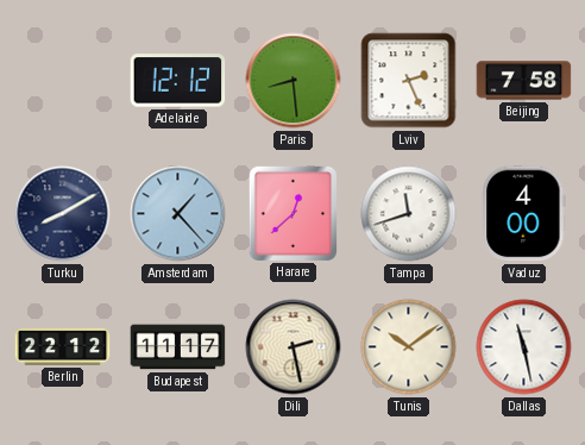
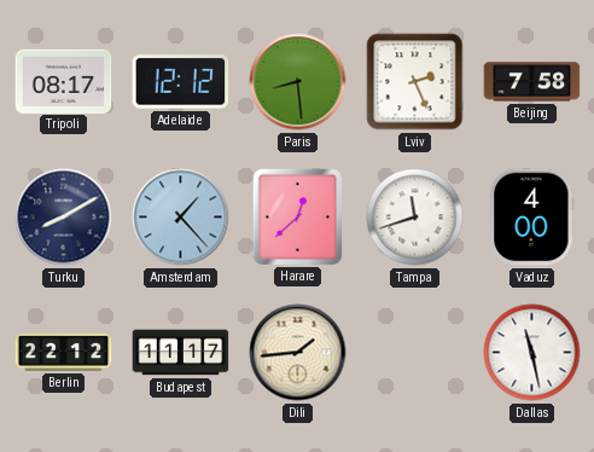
Tripoli: none -> 08:17
Dili: 2:28 -> 1:44
Tunis: 10:09 -> none
